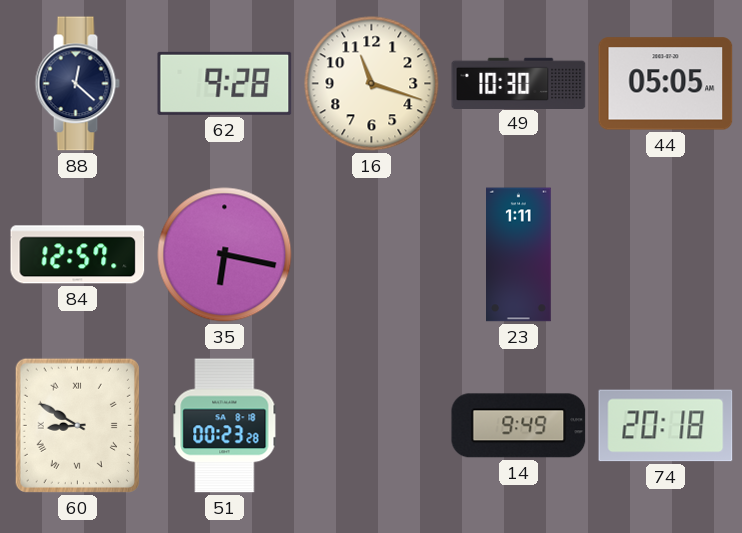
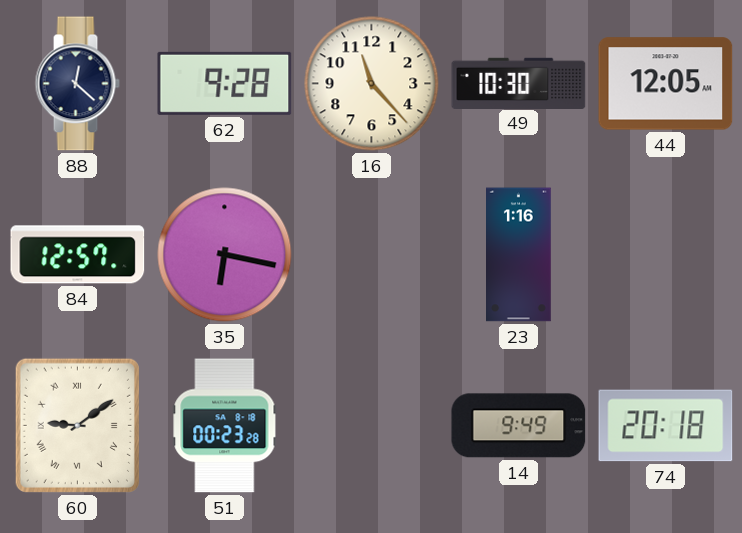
16: 11:18 -> 11:23
44: 05:05 -> 12:05
23: 1:11 -> 1:16
60: 8:50 -> 9:09
